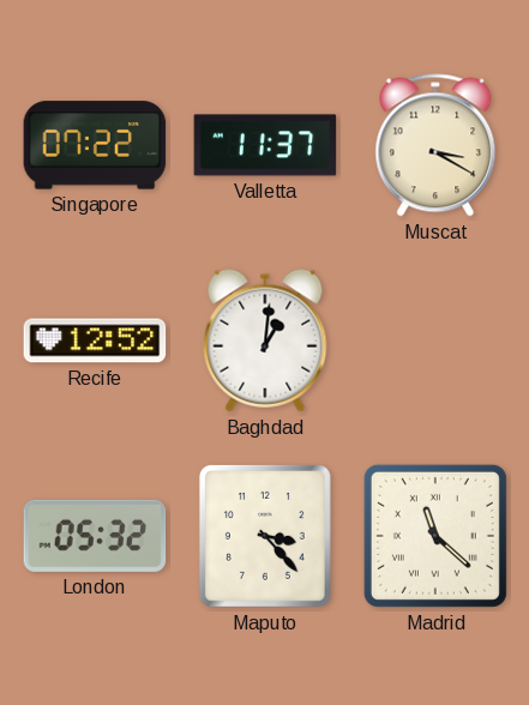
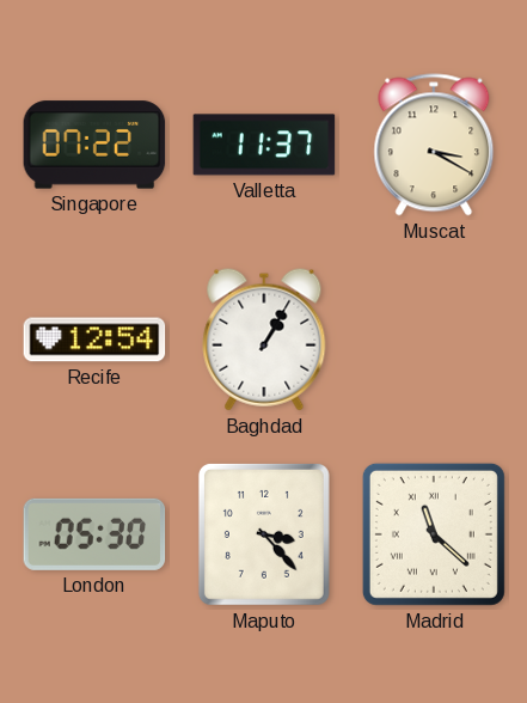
Recife: 12:52 -> 12:54
Baghdad: 1:01 -> 1:05
London: 05:32 -> 05:30
